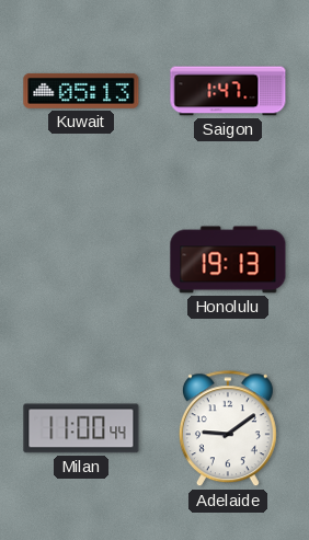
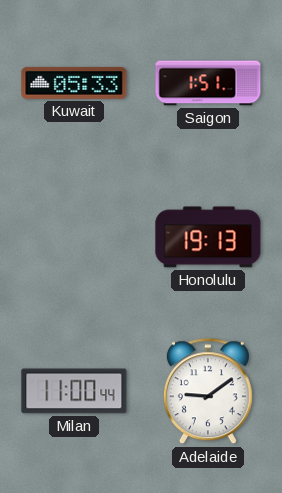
Kuwait: 05:13 -> 05:33
Saigon: 1:47 -> 1:51
